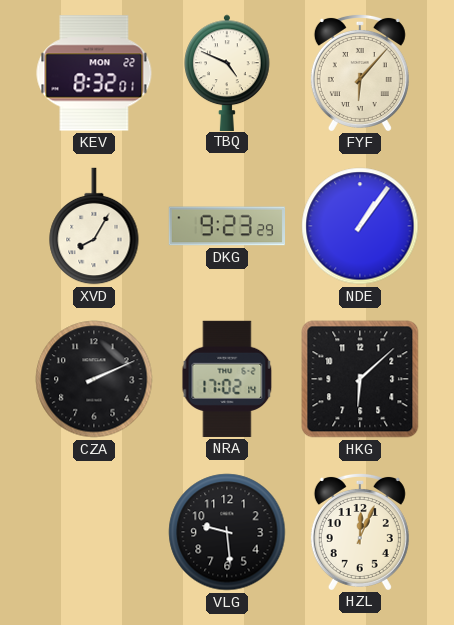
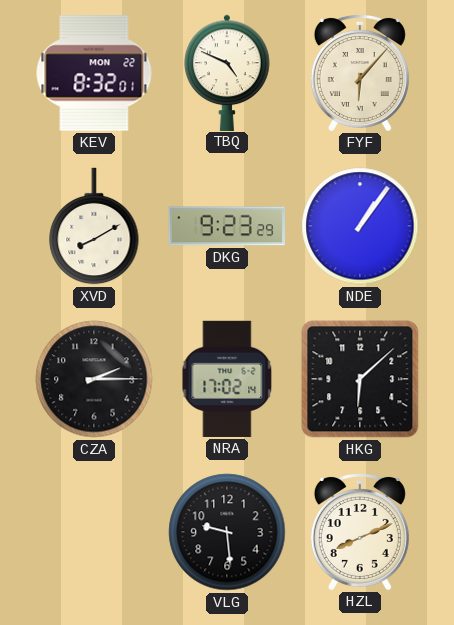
XVD: 8:05 -> 8:10
CZA: 2:11 -> 2:15
HZL: 12:04 -> 8:11
